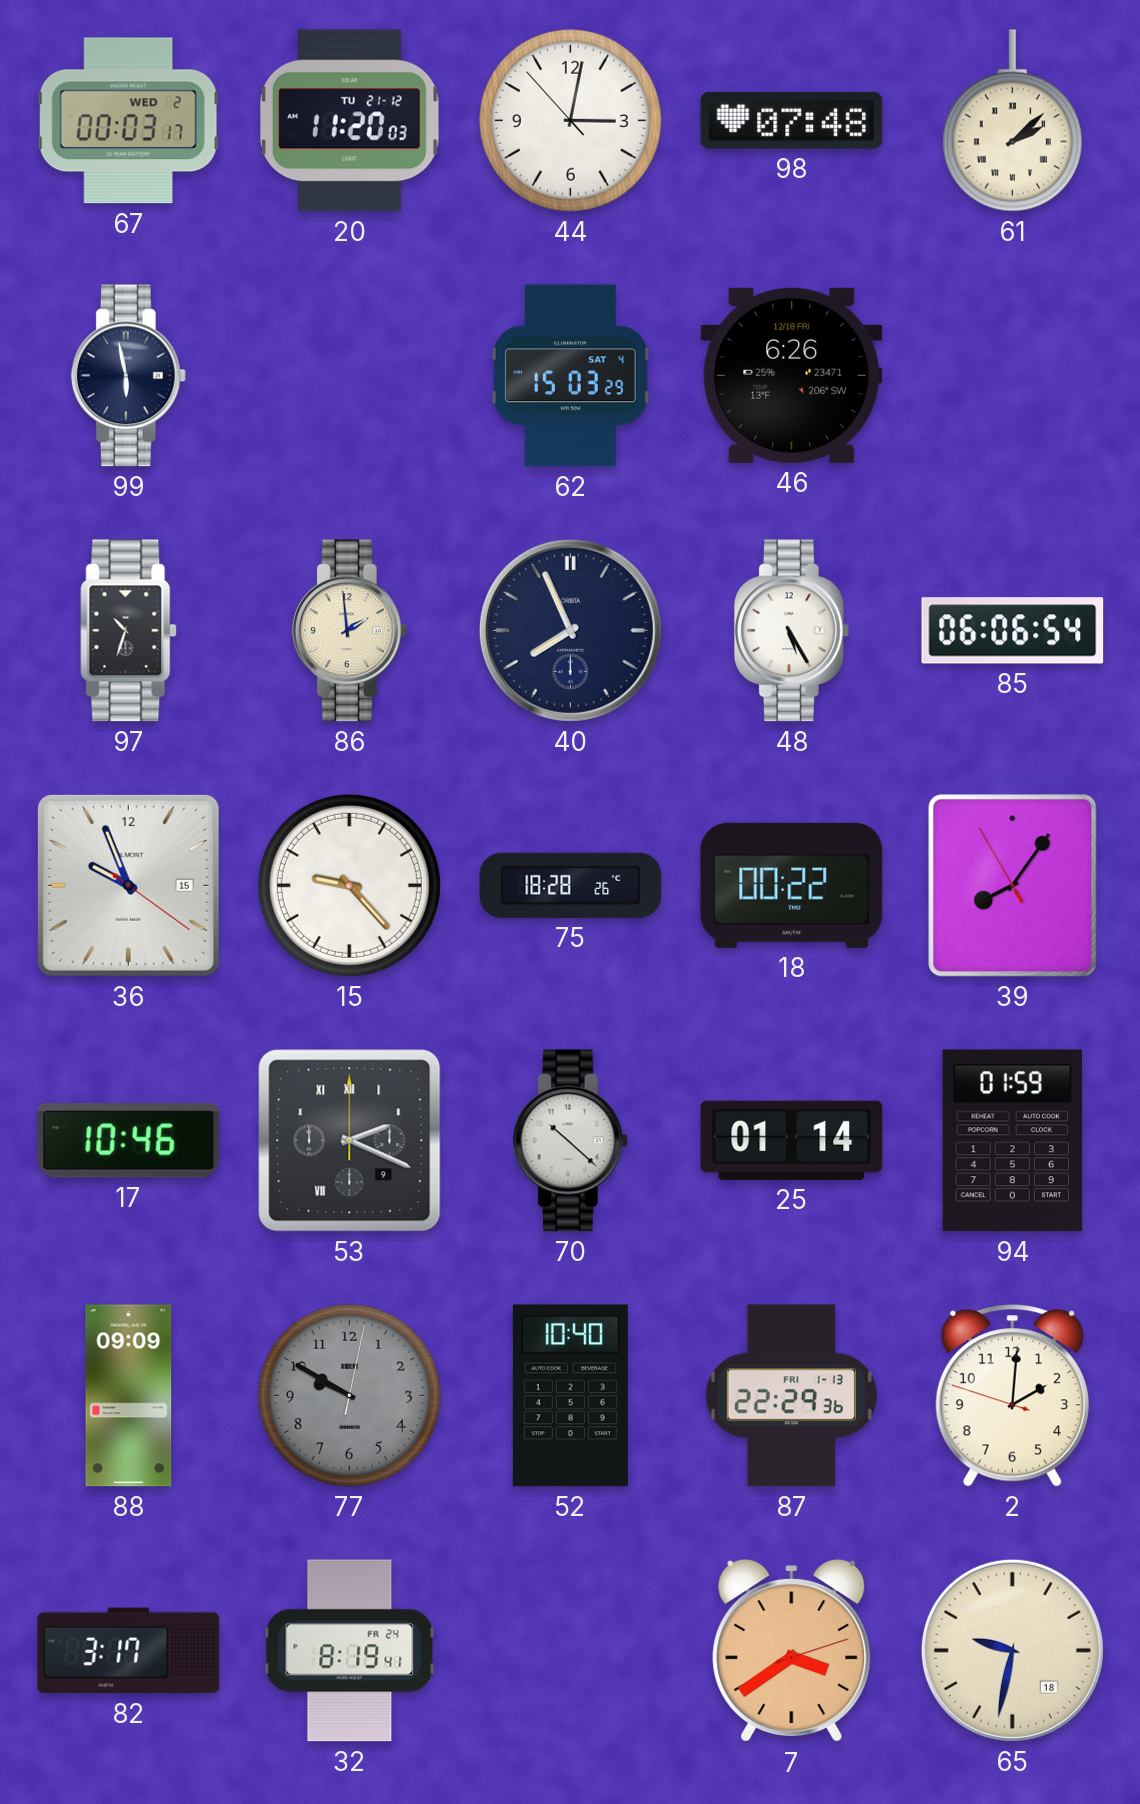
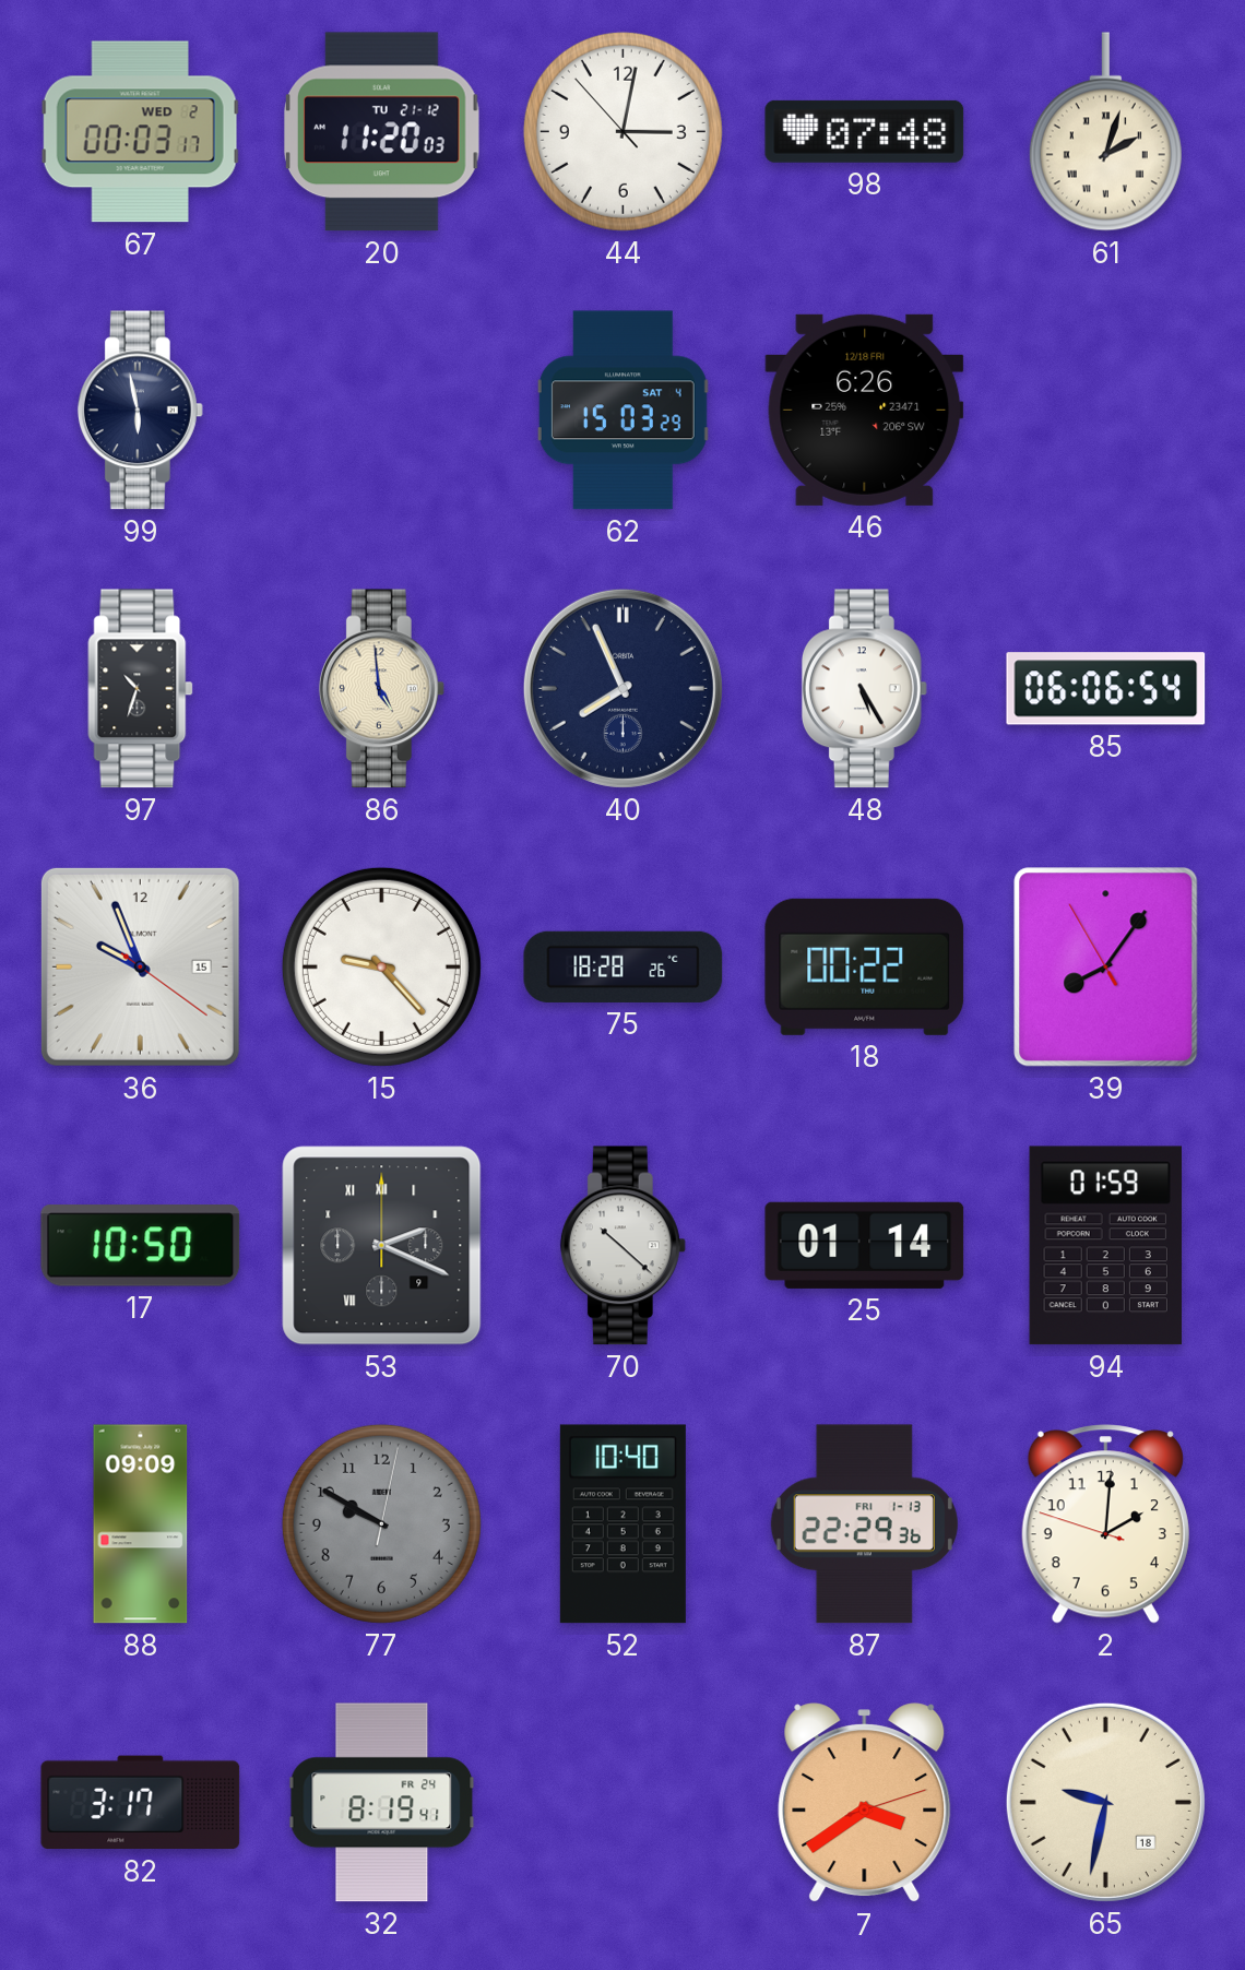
61: 2:08 -> 2:03
86: 1:59 -> 4:59
17: 10:46 -> 10:50
